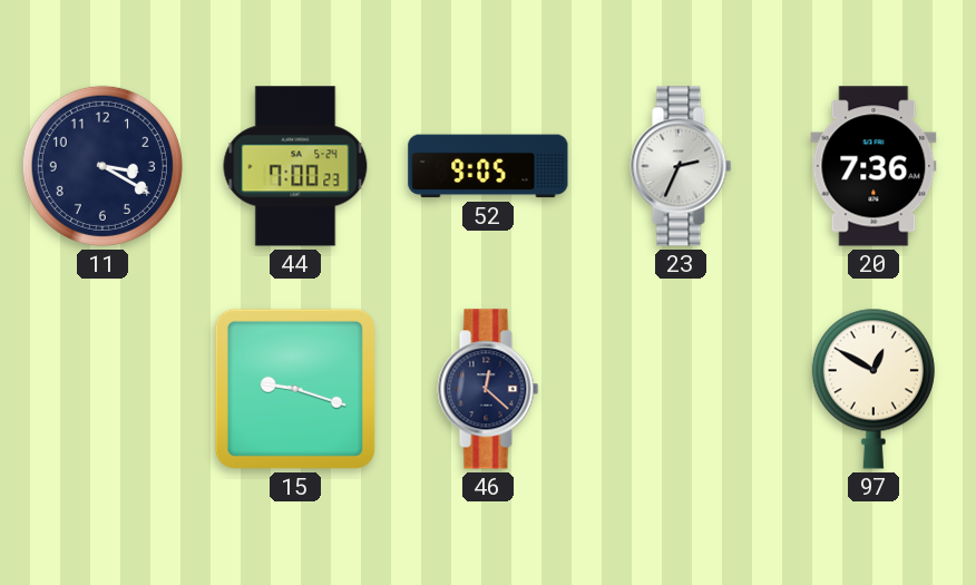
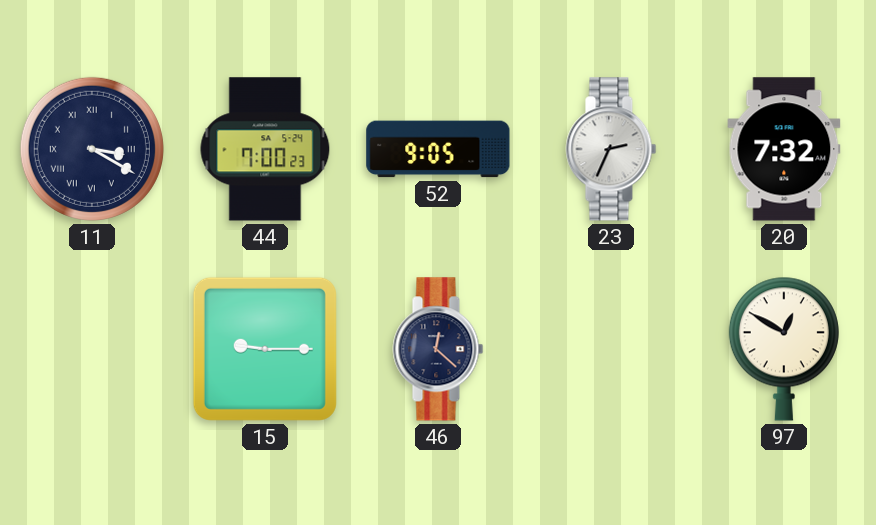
11 numerals: Arabic -> Roman
20: 7:36 -> 7:32
15: 9:18 -> 9:15
